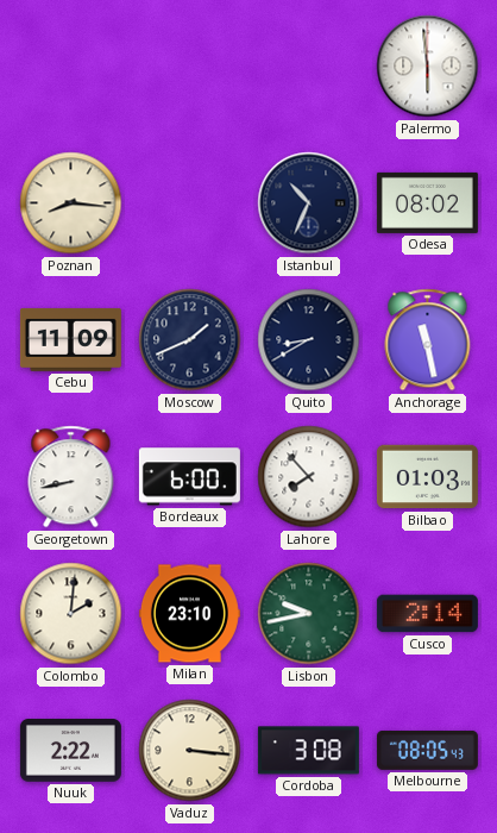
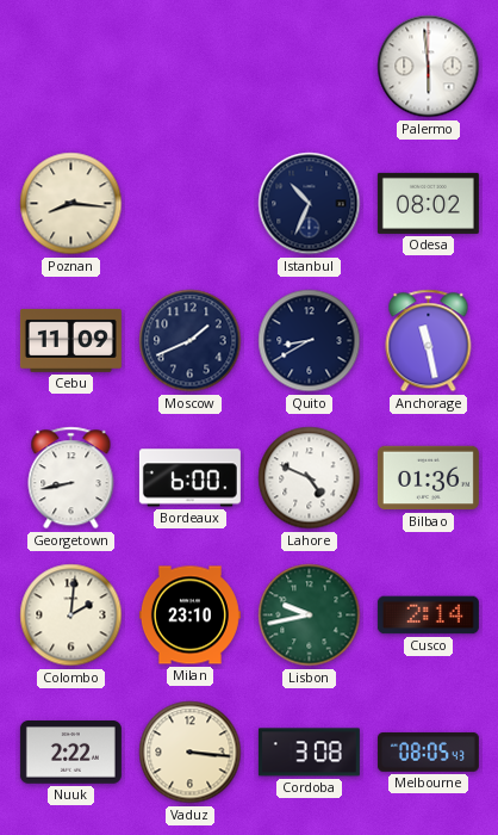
Lahore: 7:53 -> 4:49
Bilbao: 01:03 -> 01:36
